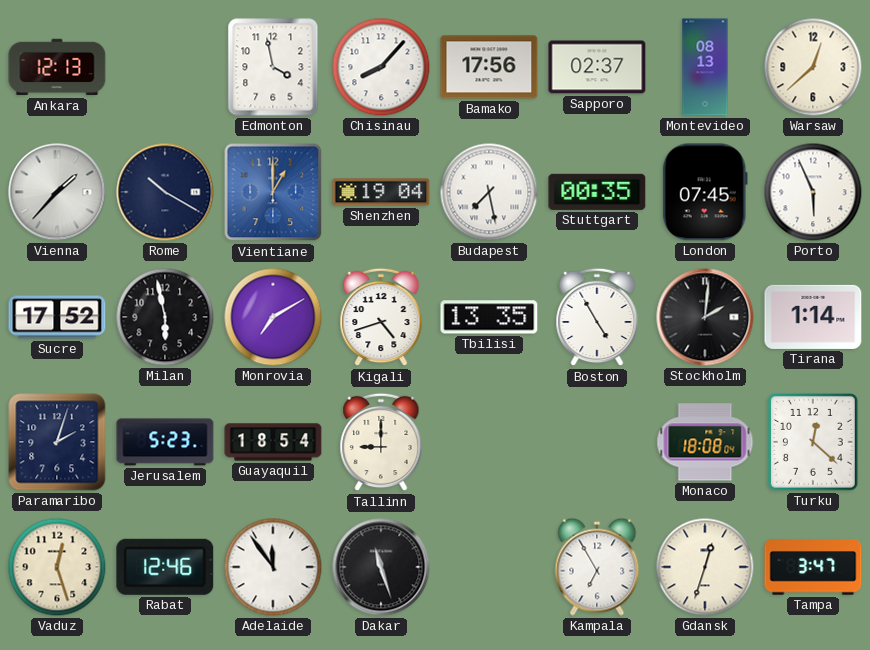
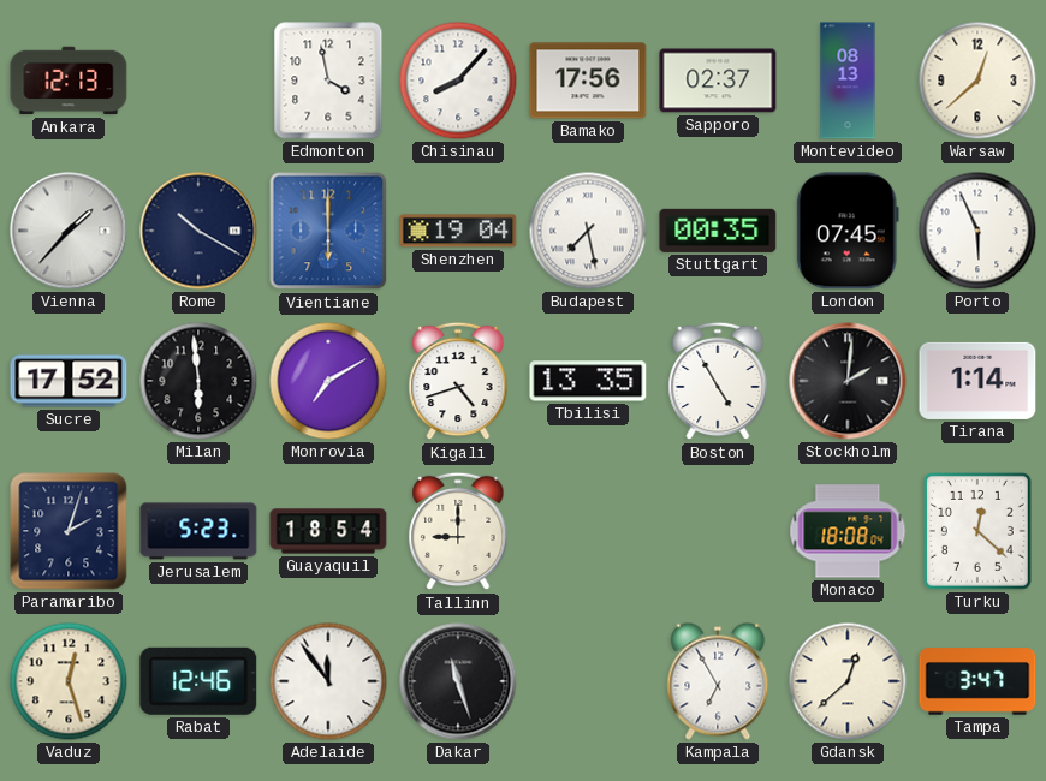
Vientiane: 1:00 -> 6:00
Milan: 5:58 -> 5:59
Gdansk: 12:33 -> 12:38
